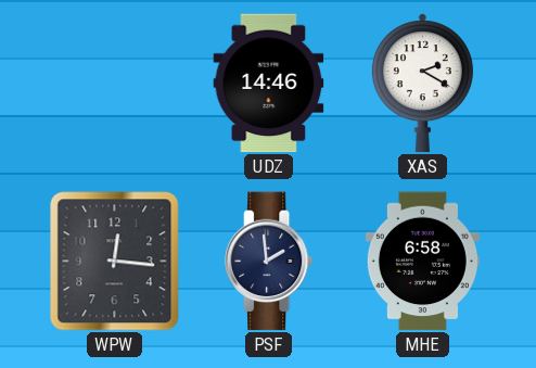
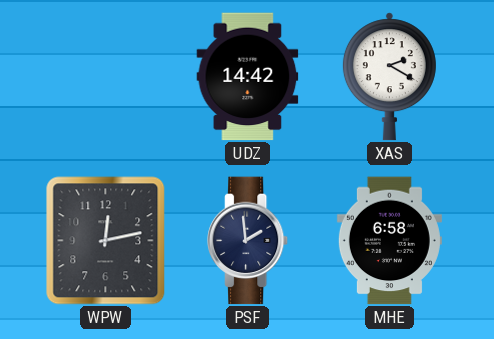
UDZ: 14:46 -> 14:42
WPW: 12:16 -> 12:13
